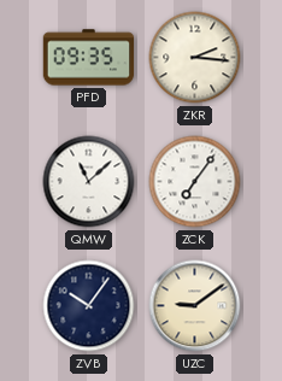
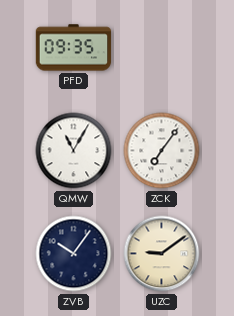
ZKR: 2:16 -> none
QMW: 11:08 -> 11:05
